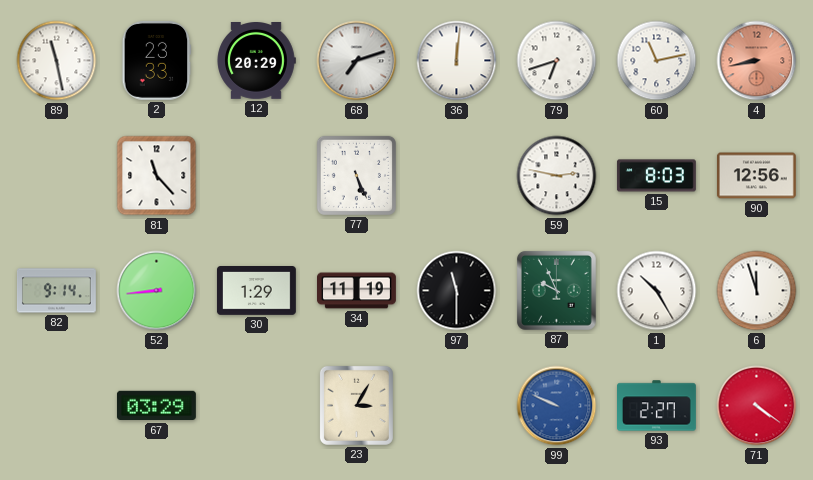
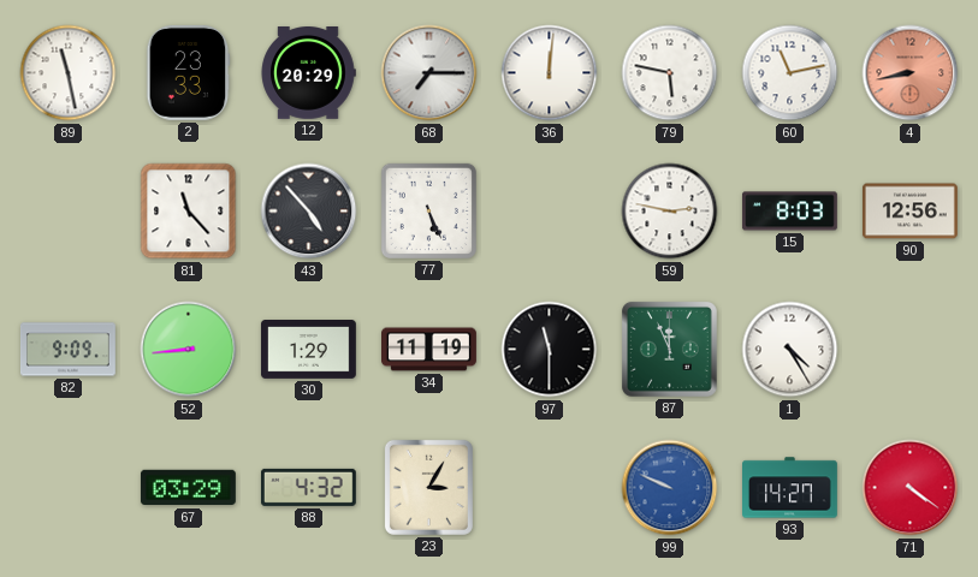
68: 7:12 -> 7:15
79: 6:42 -> 5:47
43: none -> 4:53
82: 9:14 -> 9:09
87: 9:56 -> 11:56
1: 10:25 -> 4:25
6: 11:57 -> none
88: none -> 4:32
93: 2:27 -> 14:27
